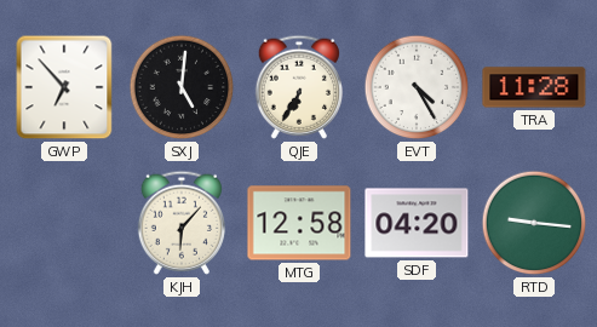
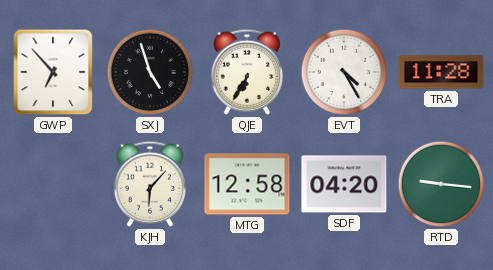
SXJ: 5:01 -> 4:57
